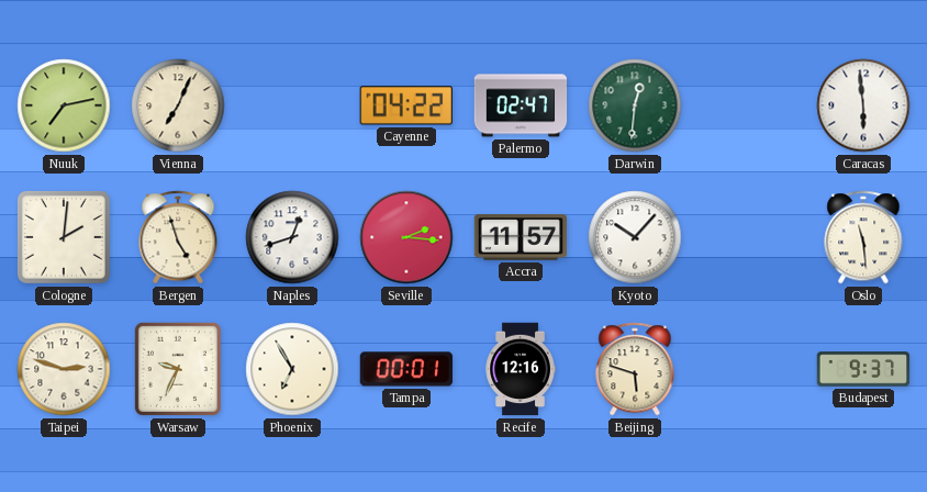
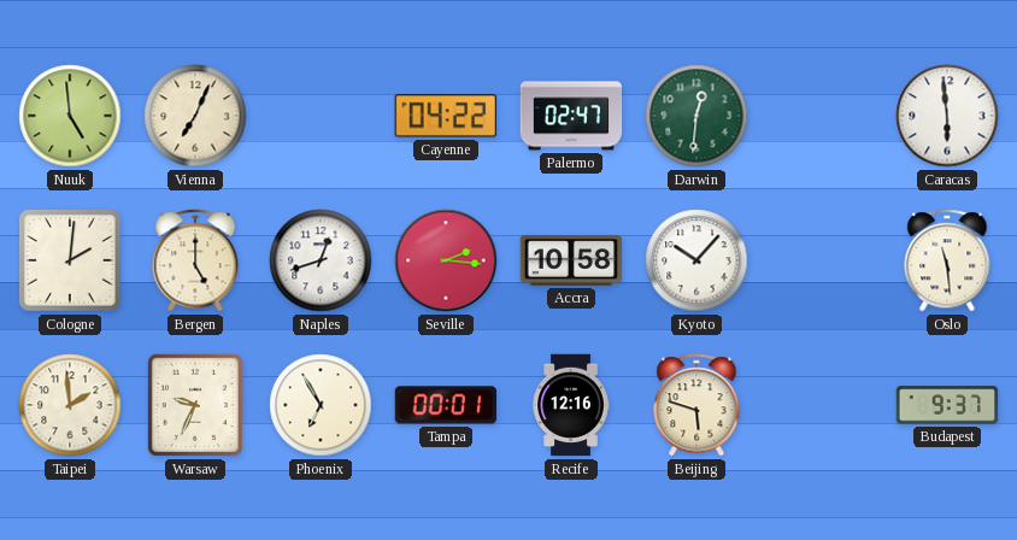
Nuuk: 7:13 -> 4:59
Bergen: 4:57 -> 5:00
Accra: 11:57 -> 10:58
Taipei: 2:48 -> 1:59
